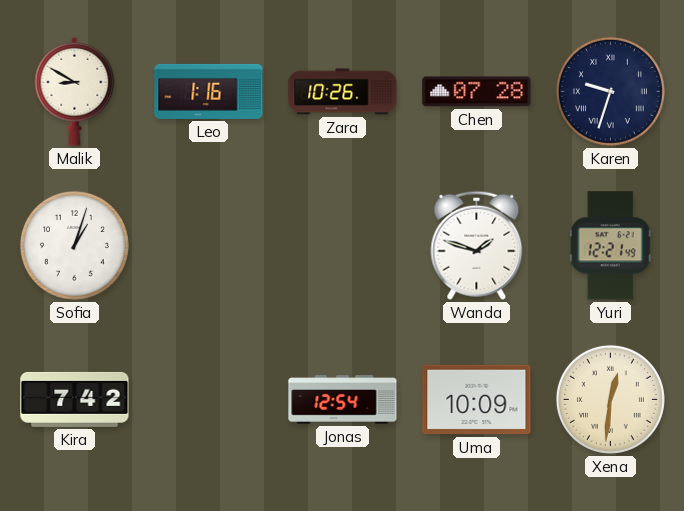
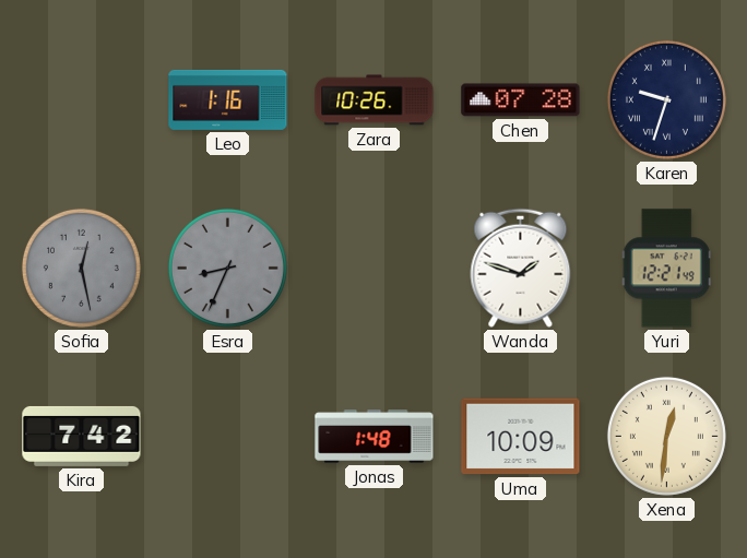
Malik: 8:50 -> none
Sofia: 1:03 -> 12:28
Sofia dial: white -> grey
Esra: none -> 8:34
Jonas: 12:54 -> 1:48
